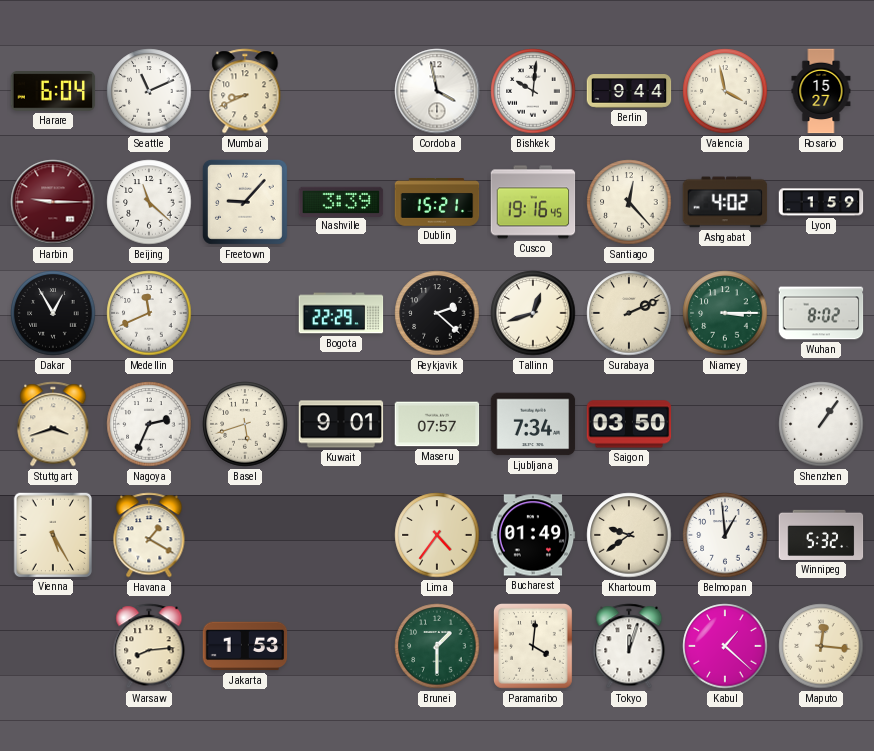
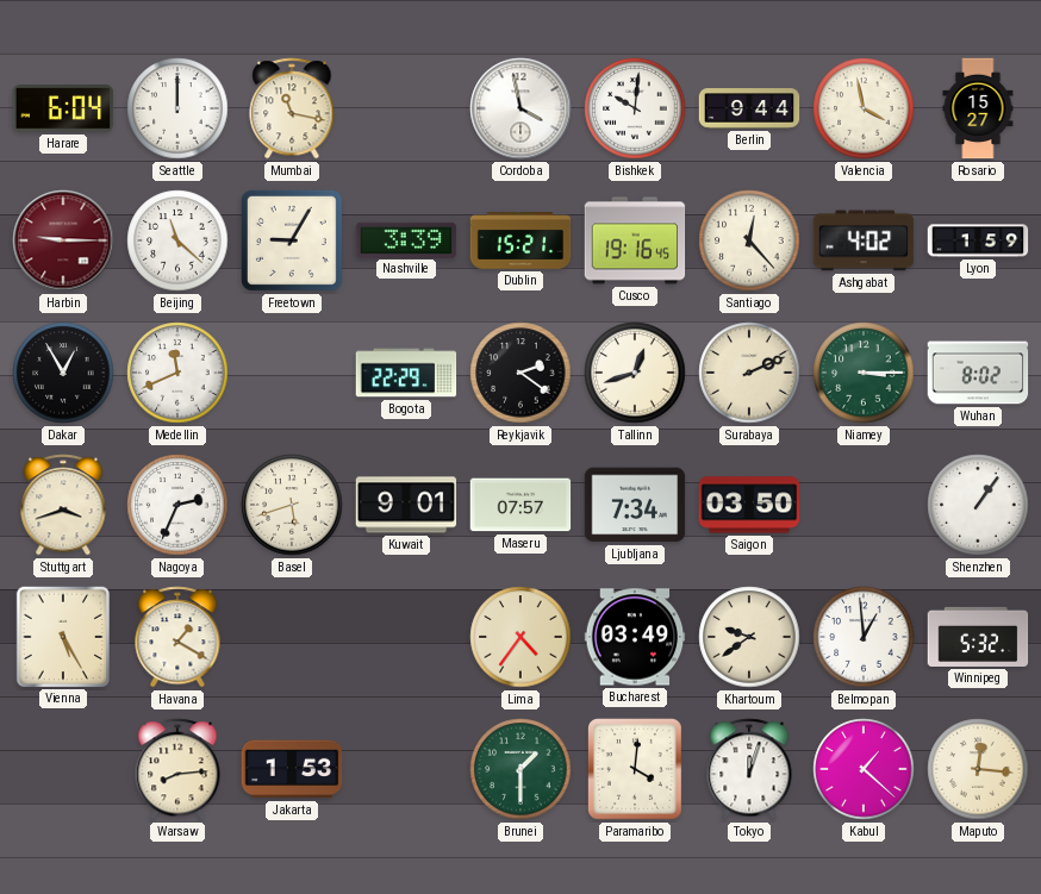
Seattle: 11:11 -> 12:00
Mumbai: 8:41 -> 11:17
Freetown: 9:07 -> 9:05
Reykjavik: 2:22 -> 2:21
Bucharest: 01:49 -> 03:49
